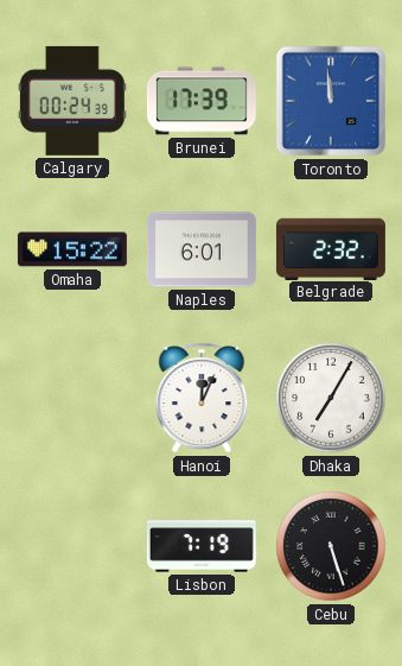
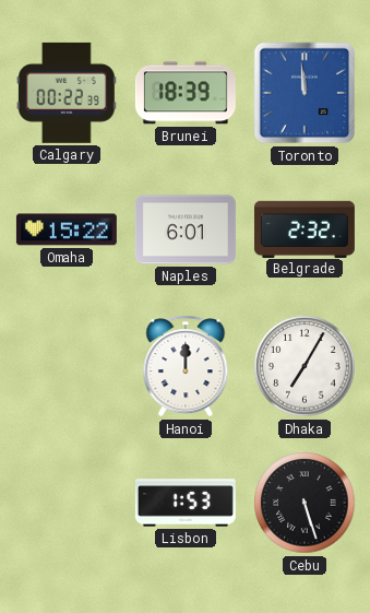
Calgary: 00:24 -> 00:22
Brunei: 17:39 -> 18:39
Hanoi: 12:04 -> 12:00
Lisbon: 7:19 -> 1:53
